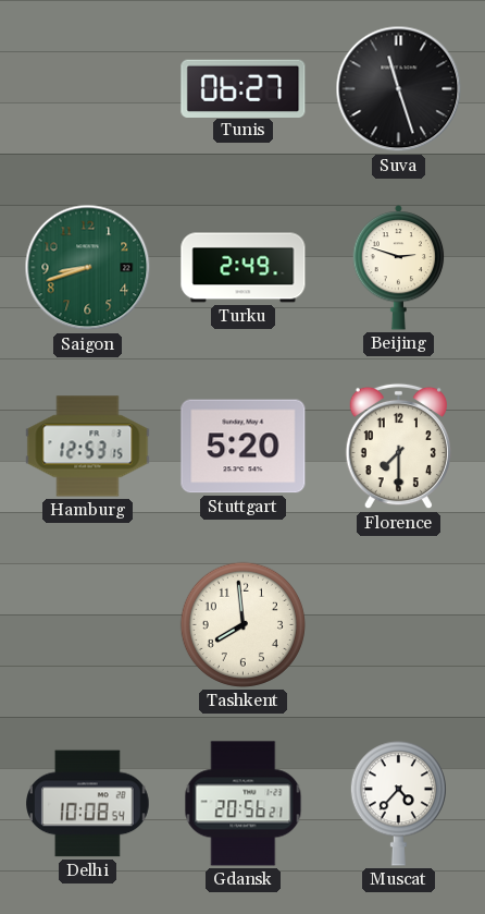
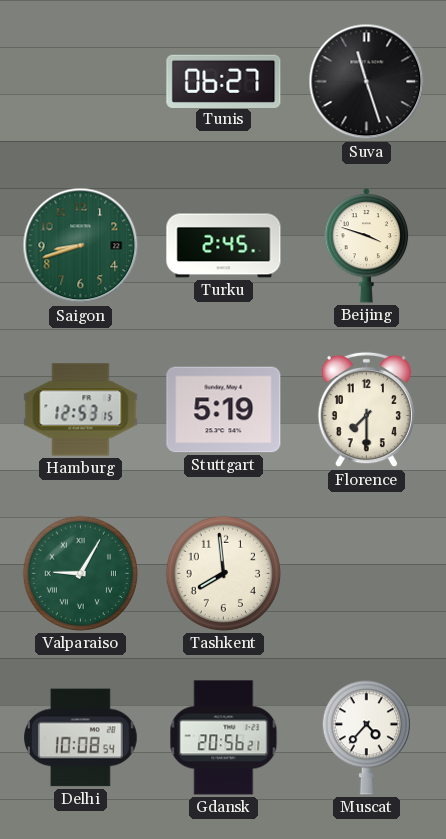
Turku: 2:49 -> 2:45
Beijing: 2:48 -> 3:48
Stuttgart: 5:20 -> 5:19
Valparaiso: none -> 9:05
